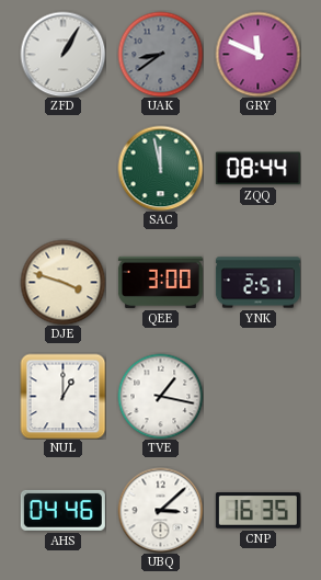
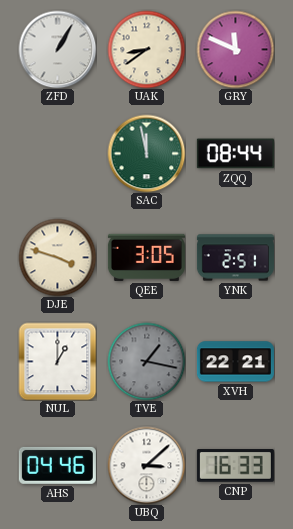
UAK dial: grey -> cream
QEE: 3:00 -> 3:05
TVE dial: white -> grey
XVH: none -> 22:21
CNP: 16:35 -> 16:33
